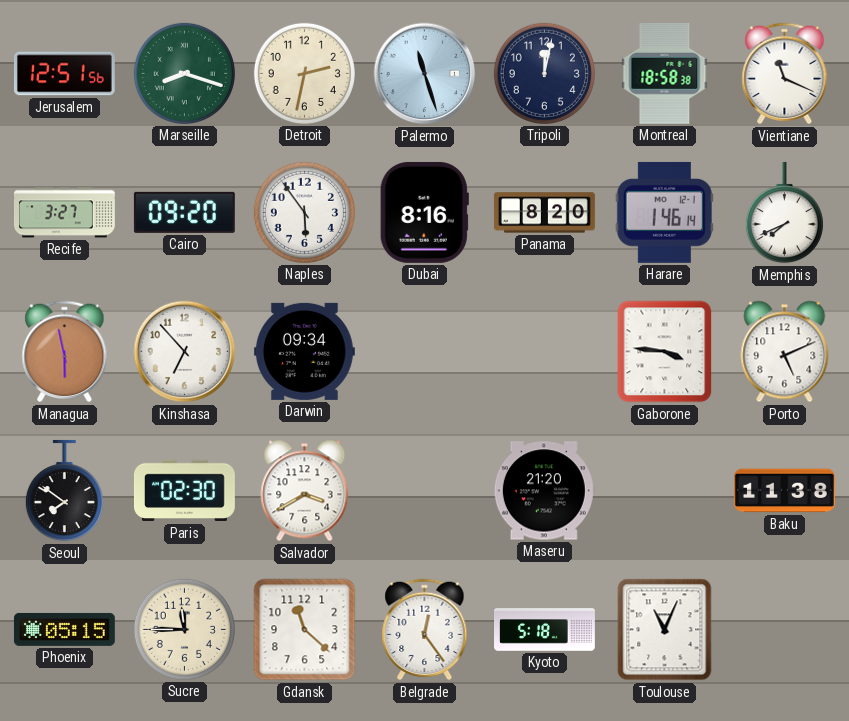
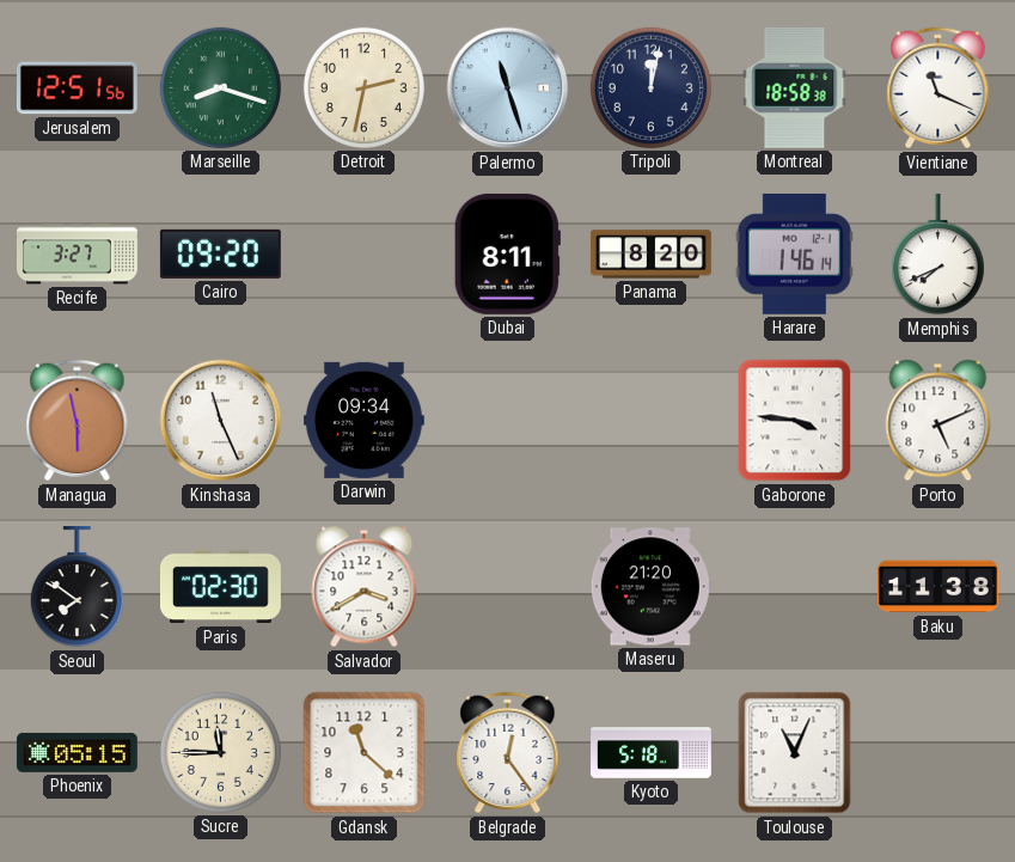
Naples: 5:54 -> none
Dubai: 8:16 -> 8:11
Kinshasa: 6:53 -> 11:26
